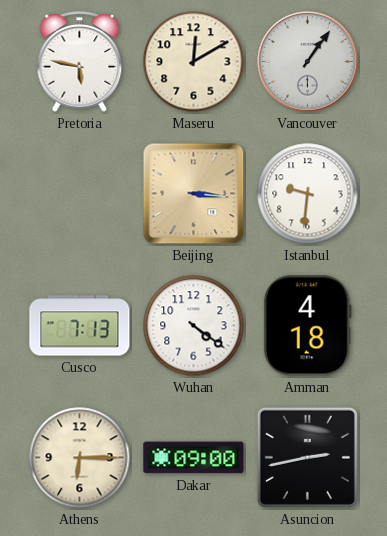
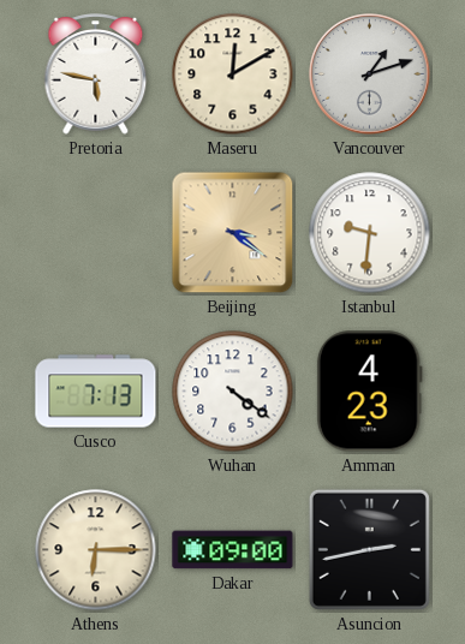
Vancouver: 1:06 -> 1:12
Beijing: 3:16 -> 3:21
Amman: 4:18 -> 4:23
